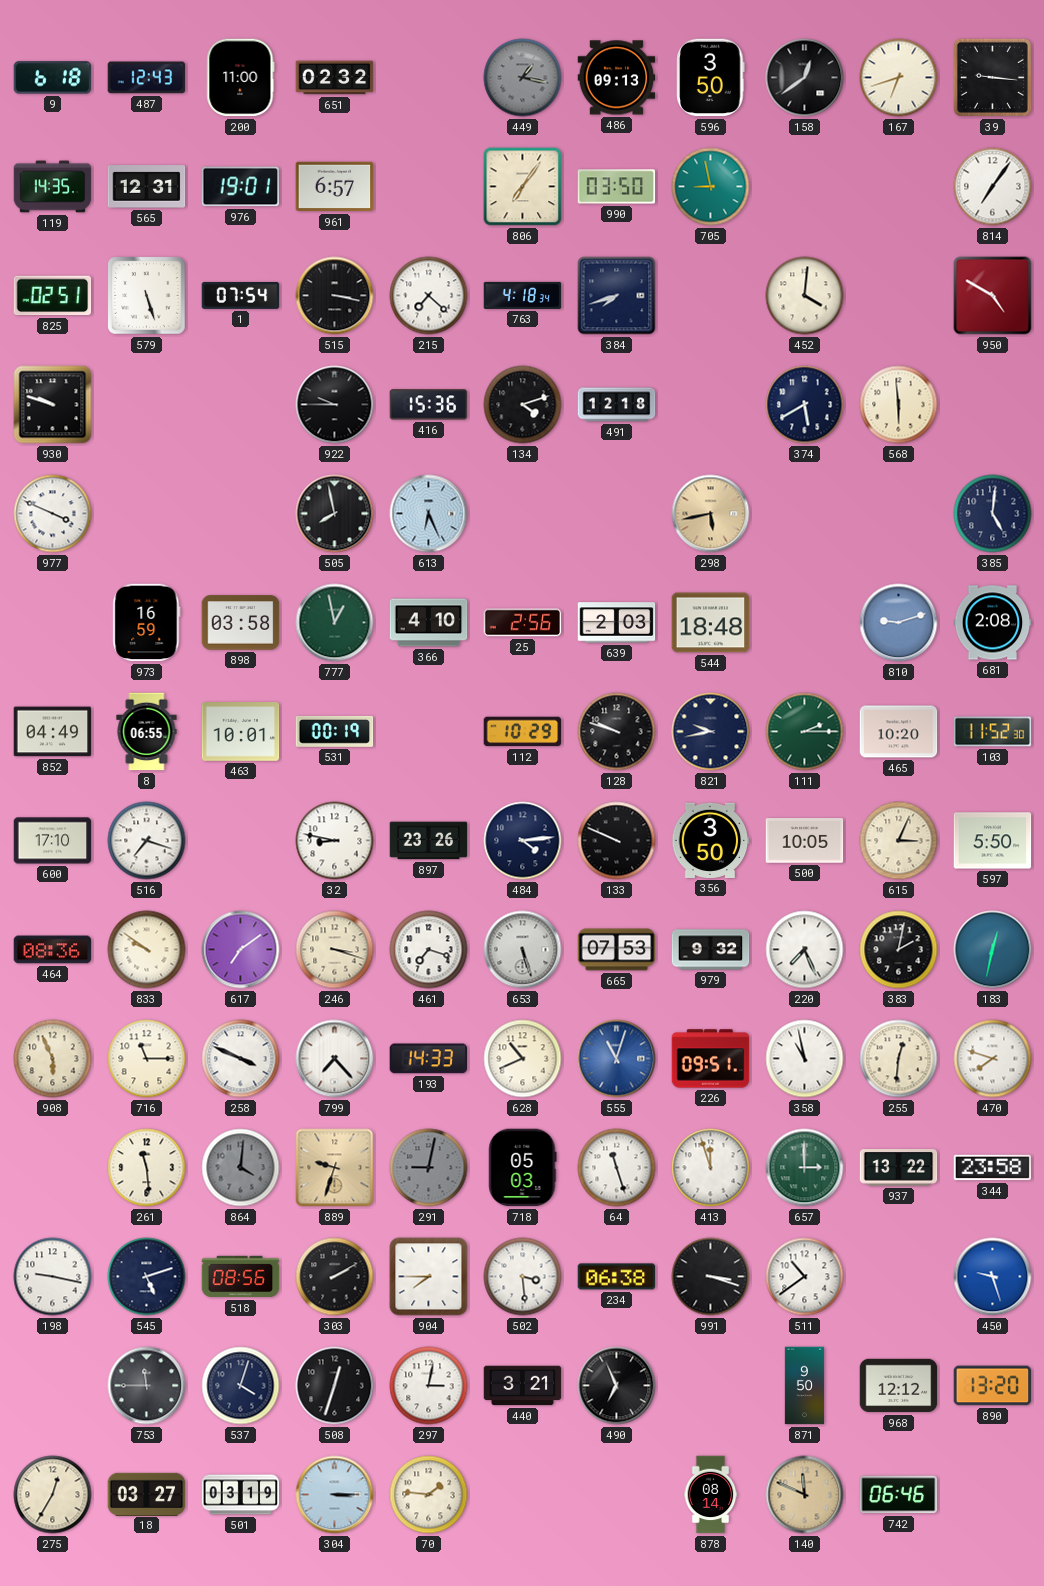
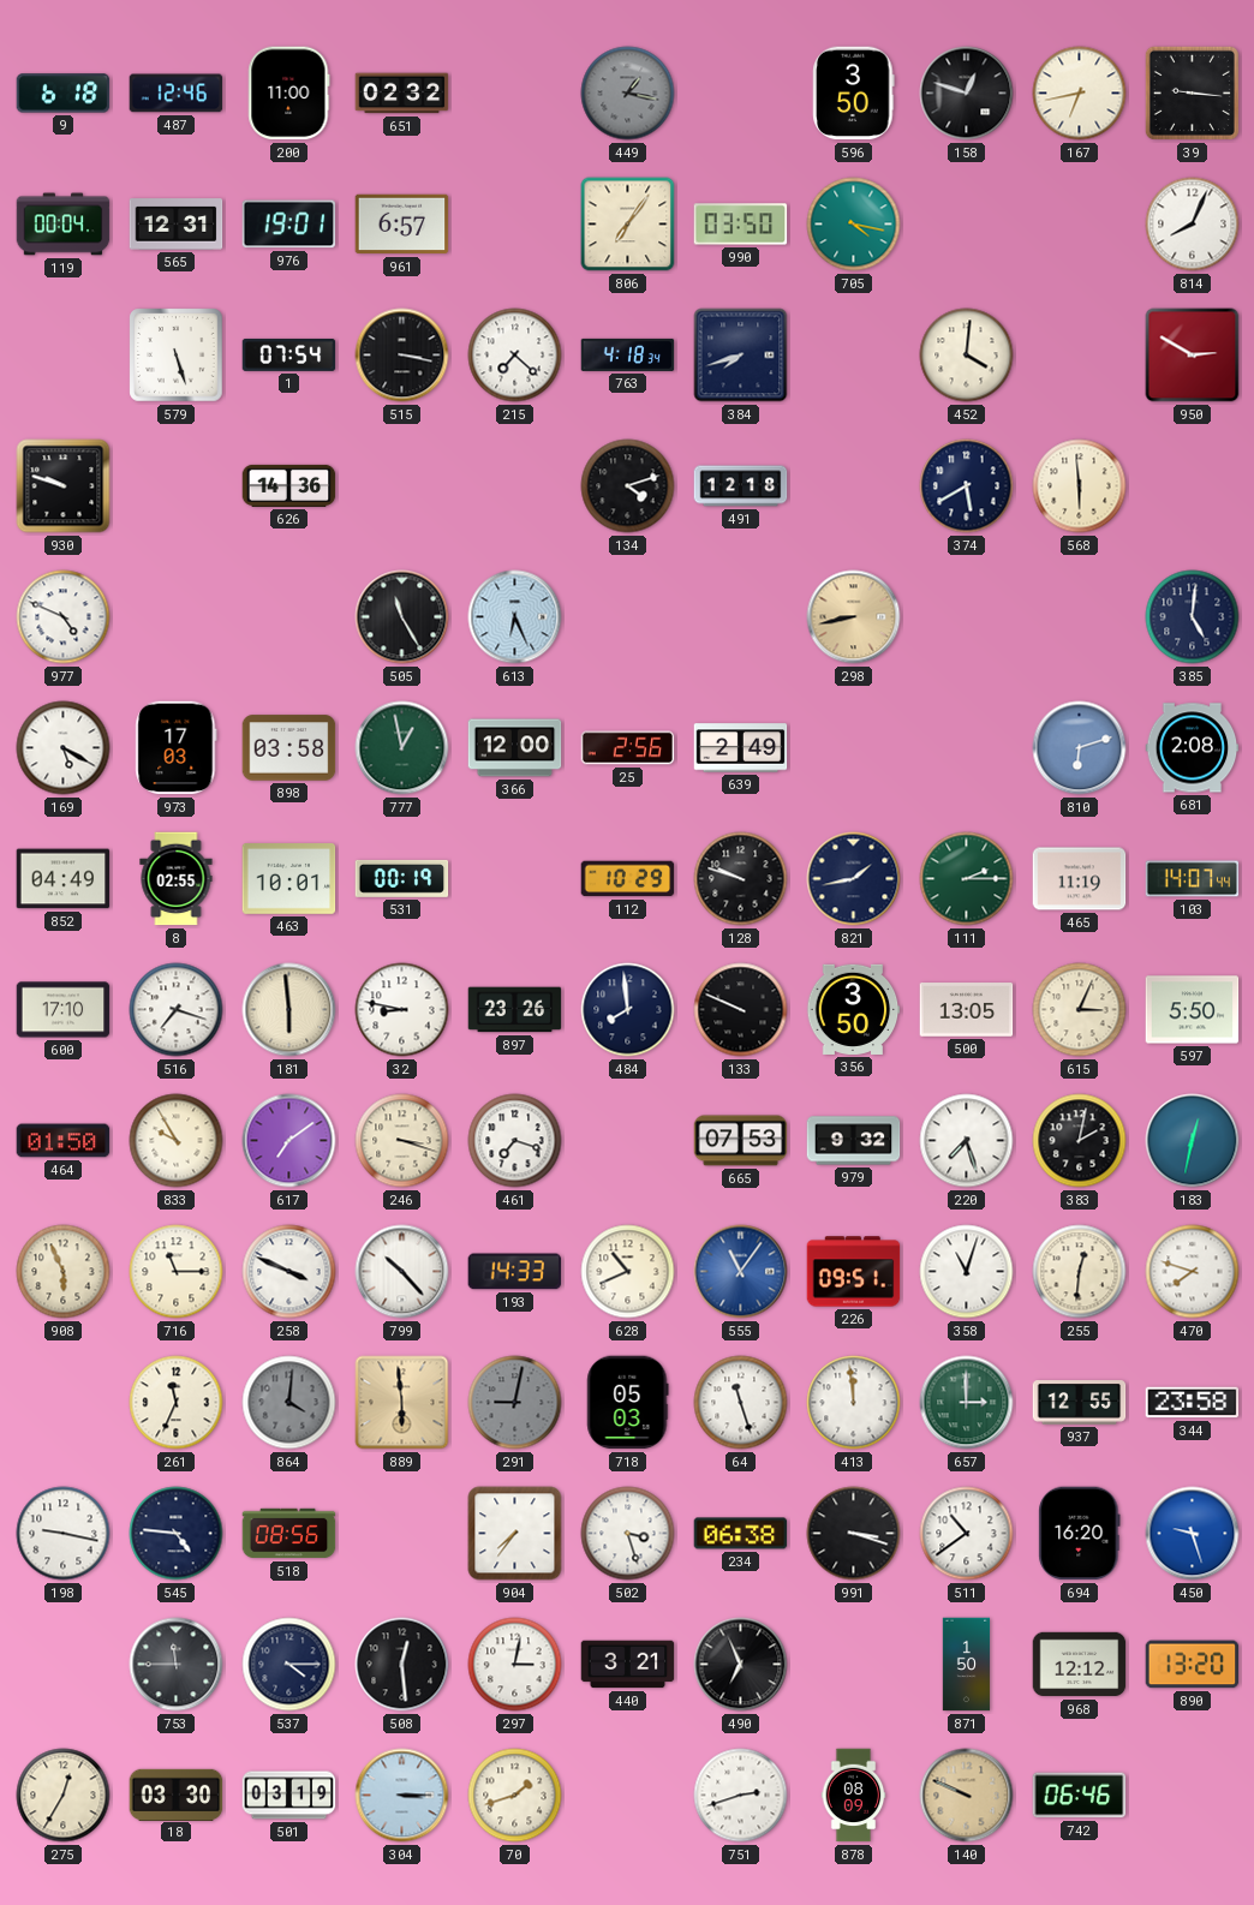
487: 12:43 -> 12:46
486: 09:13 -> none
158: 12:39 -> 12:48
167: 6:42 -> 6:43
119: 14:35 -> 00:04
705: 8:58 -> 4:17
814: 7:06 -> 8:04
825: 02:51 -> none
950: 4:50 -> 2:50
626: none -> 14:36
922: 9:45 -> none
416: 15:36 -> none
977: 3:49 -> 4:49
505: 7:58 -> 11:25
298: 5:43 -> 8:43
169: none -> 5:20
973: 16:59 -> 17:03
366: 4:10 -> 12:00
639: 2:03 -> 2:49
544: 18:48 -> none
810: 9:12 -> 6:12
8: 06:55 -> 02:55
821: 9:43 -> 1:43
465: 10:20 -> 11:19
103: 11:52 -> 14:07
181: none -> 5:59
484: 4:14 -> 7:59
500: 10:05 -> 13:05
464: 08:36 -> 01:50
833: 9:51 -> 9:55
653: 5:27 -> none
220: 7:26 -> 7:27
799: 7:23 -> 10:23
555: 11:03 -> 11:06
358: 10:58 -> 11:03
261: 11:29 -> 11:34
889: 9:33 -> 5:59
413: 11:57 -> 11:59
937: 13:22 -> 12:55
545: 5:12 -> 4:46
303: 2:10 -> none
904: 7:45 -> 7:36
502: 3:29 -> 3:27
694: none -> 16:20
537: 4:03 -> 4:15
508: 12:33 -> 12:29
871: 9:50 -> 1:50
18: 03:27 -> 03:30
70: 1:46 -> 1:42
751: none -> 2:42
878: 08:14 -> 08:09
140: 11:49 -> 9:49
